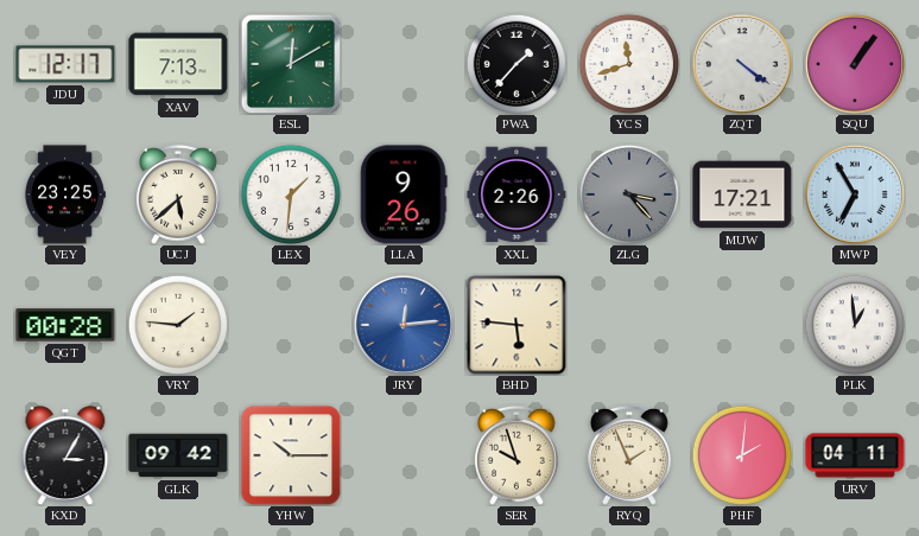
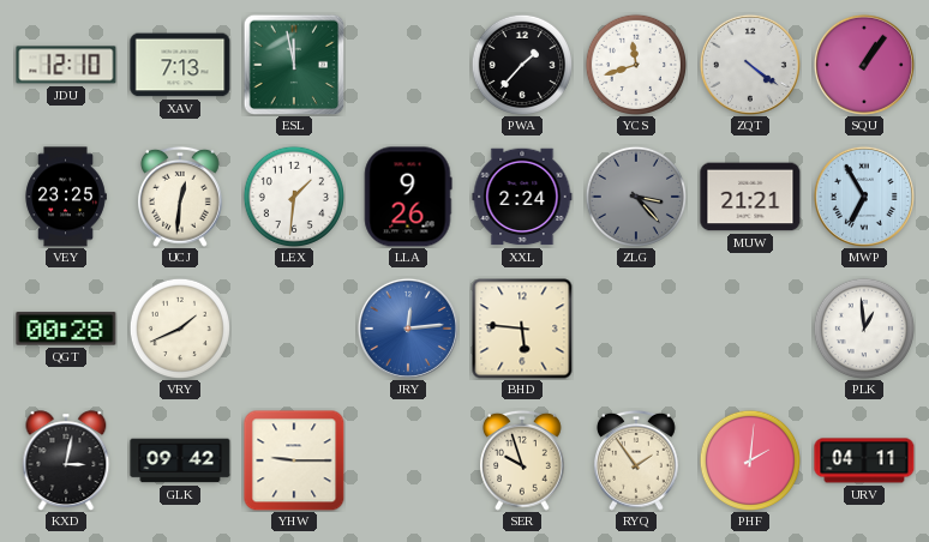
JDU: 12:17 -> 12:10
ESL: 12:10 -> 11:58
UCJ: 5:38 -> 12:31
XXL: 2:26 -> 2:24
MUW: 17:21 -> 21:21
VRY: 1:46 -> 1:41
KXD: 3:05 -> 3:02
YHW: 10:15 -> 9:15
RYQ: 1:56 -> 1:54
